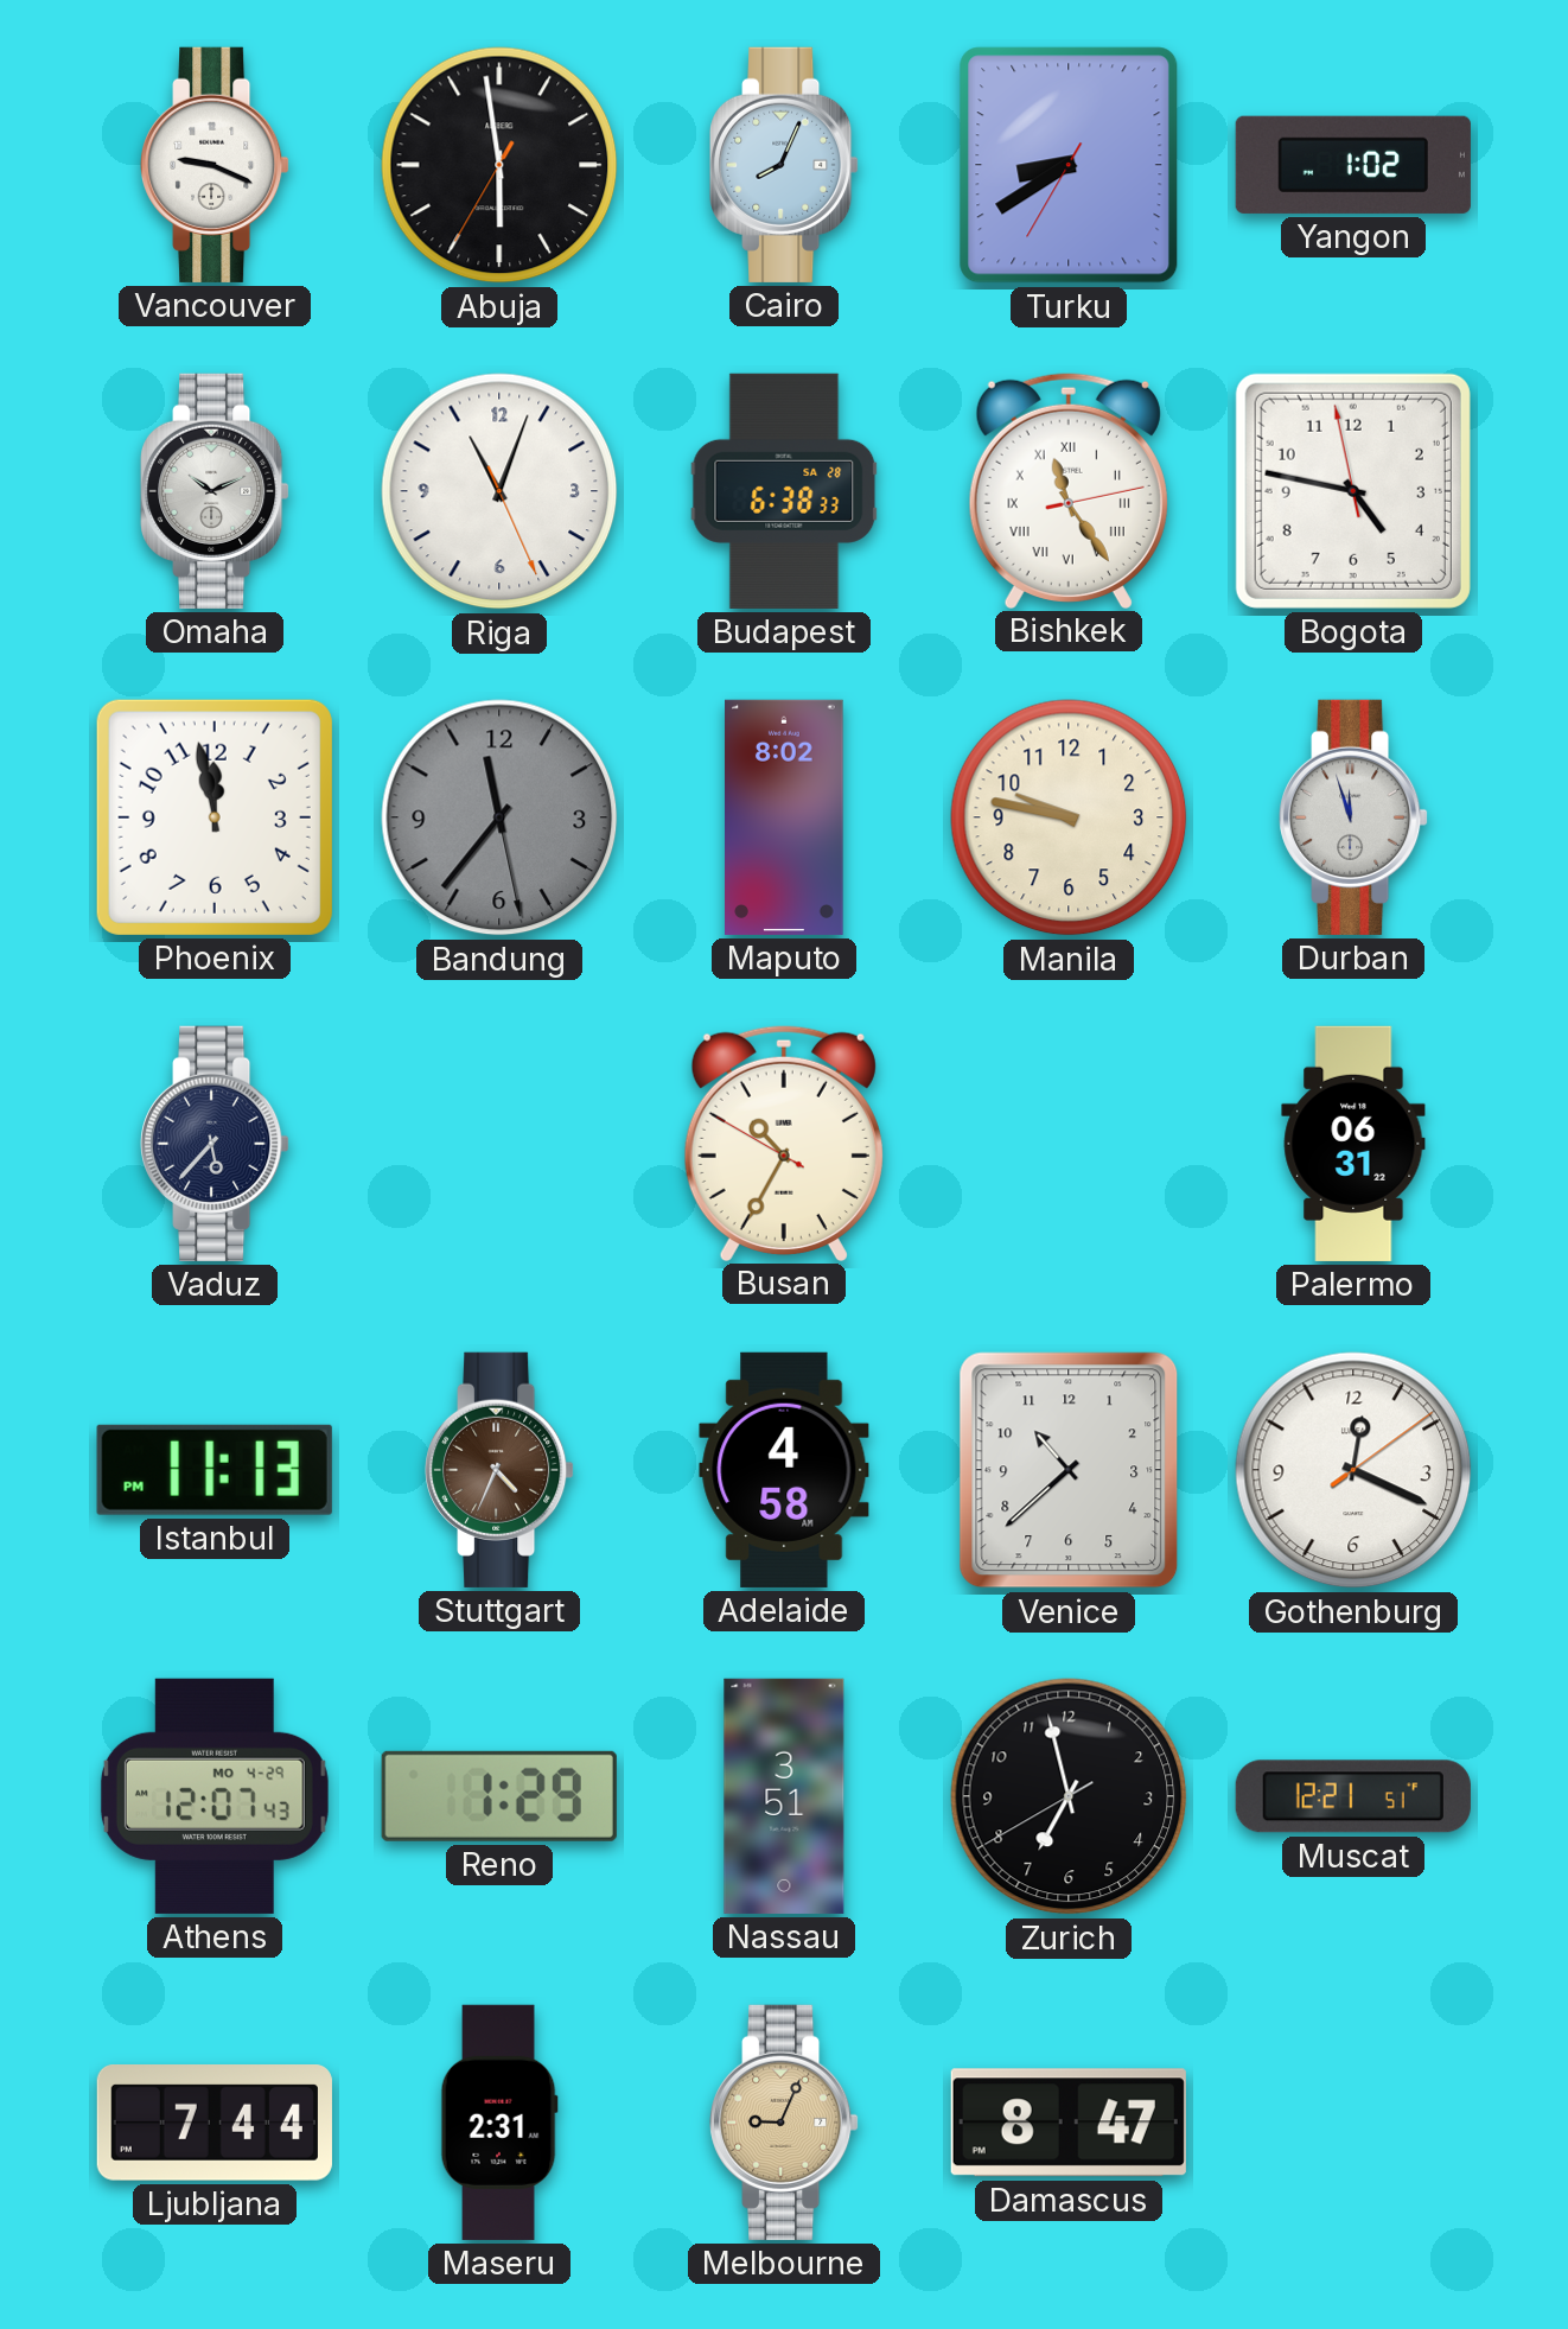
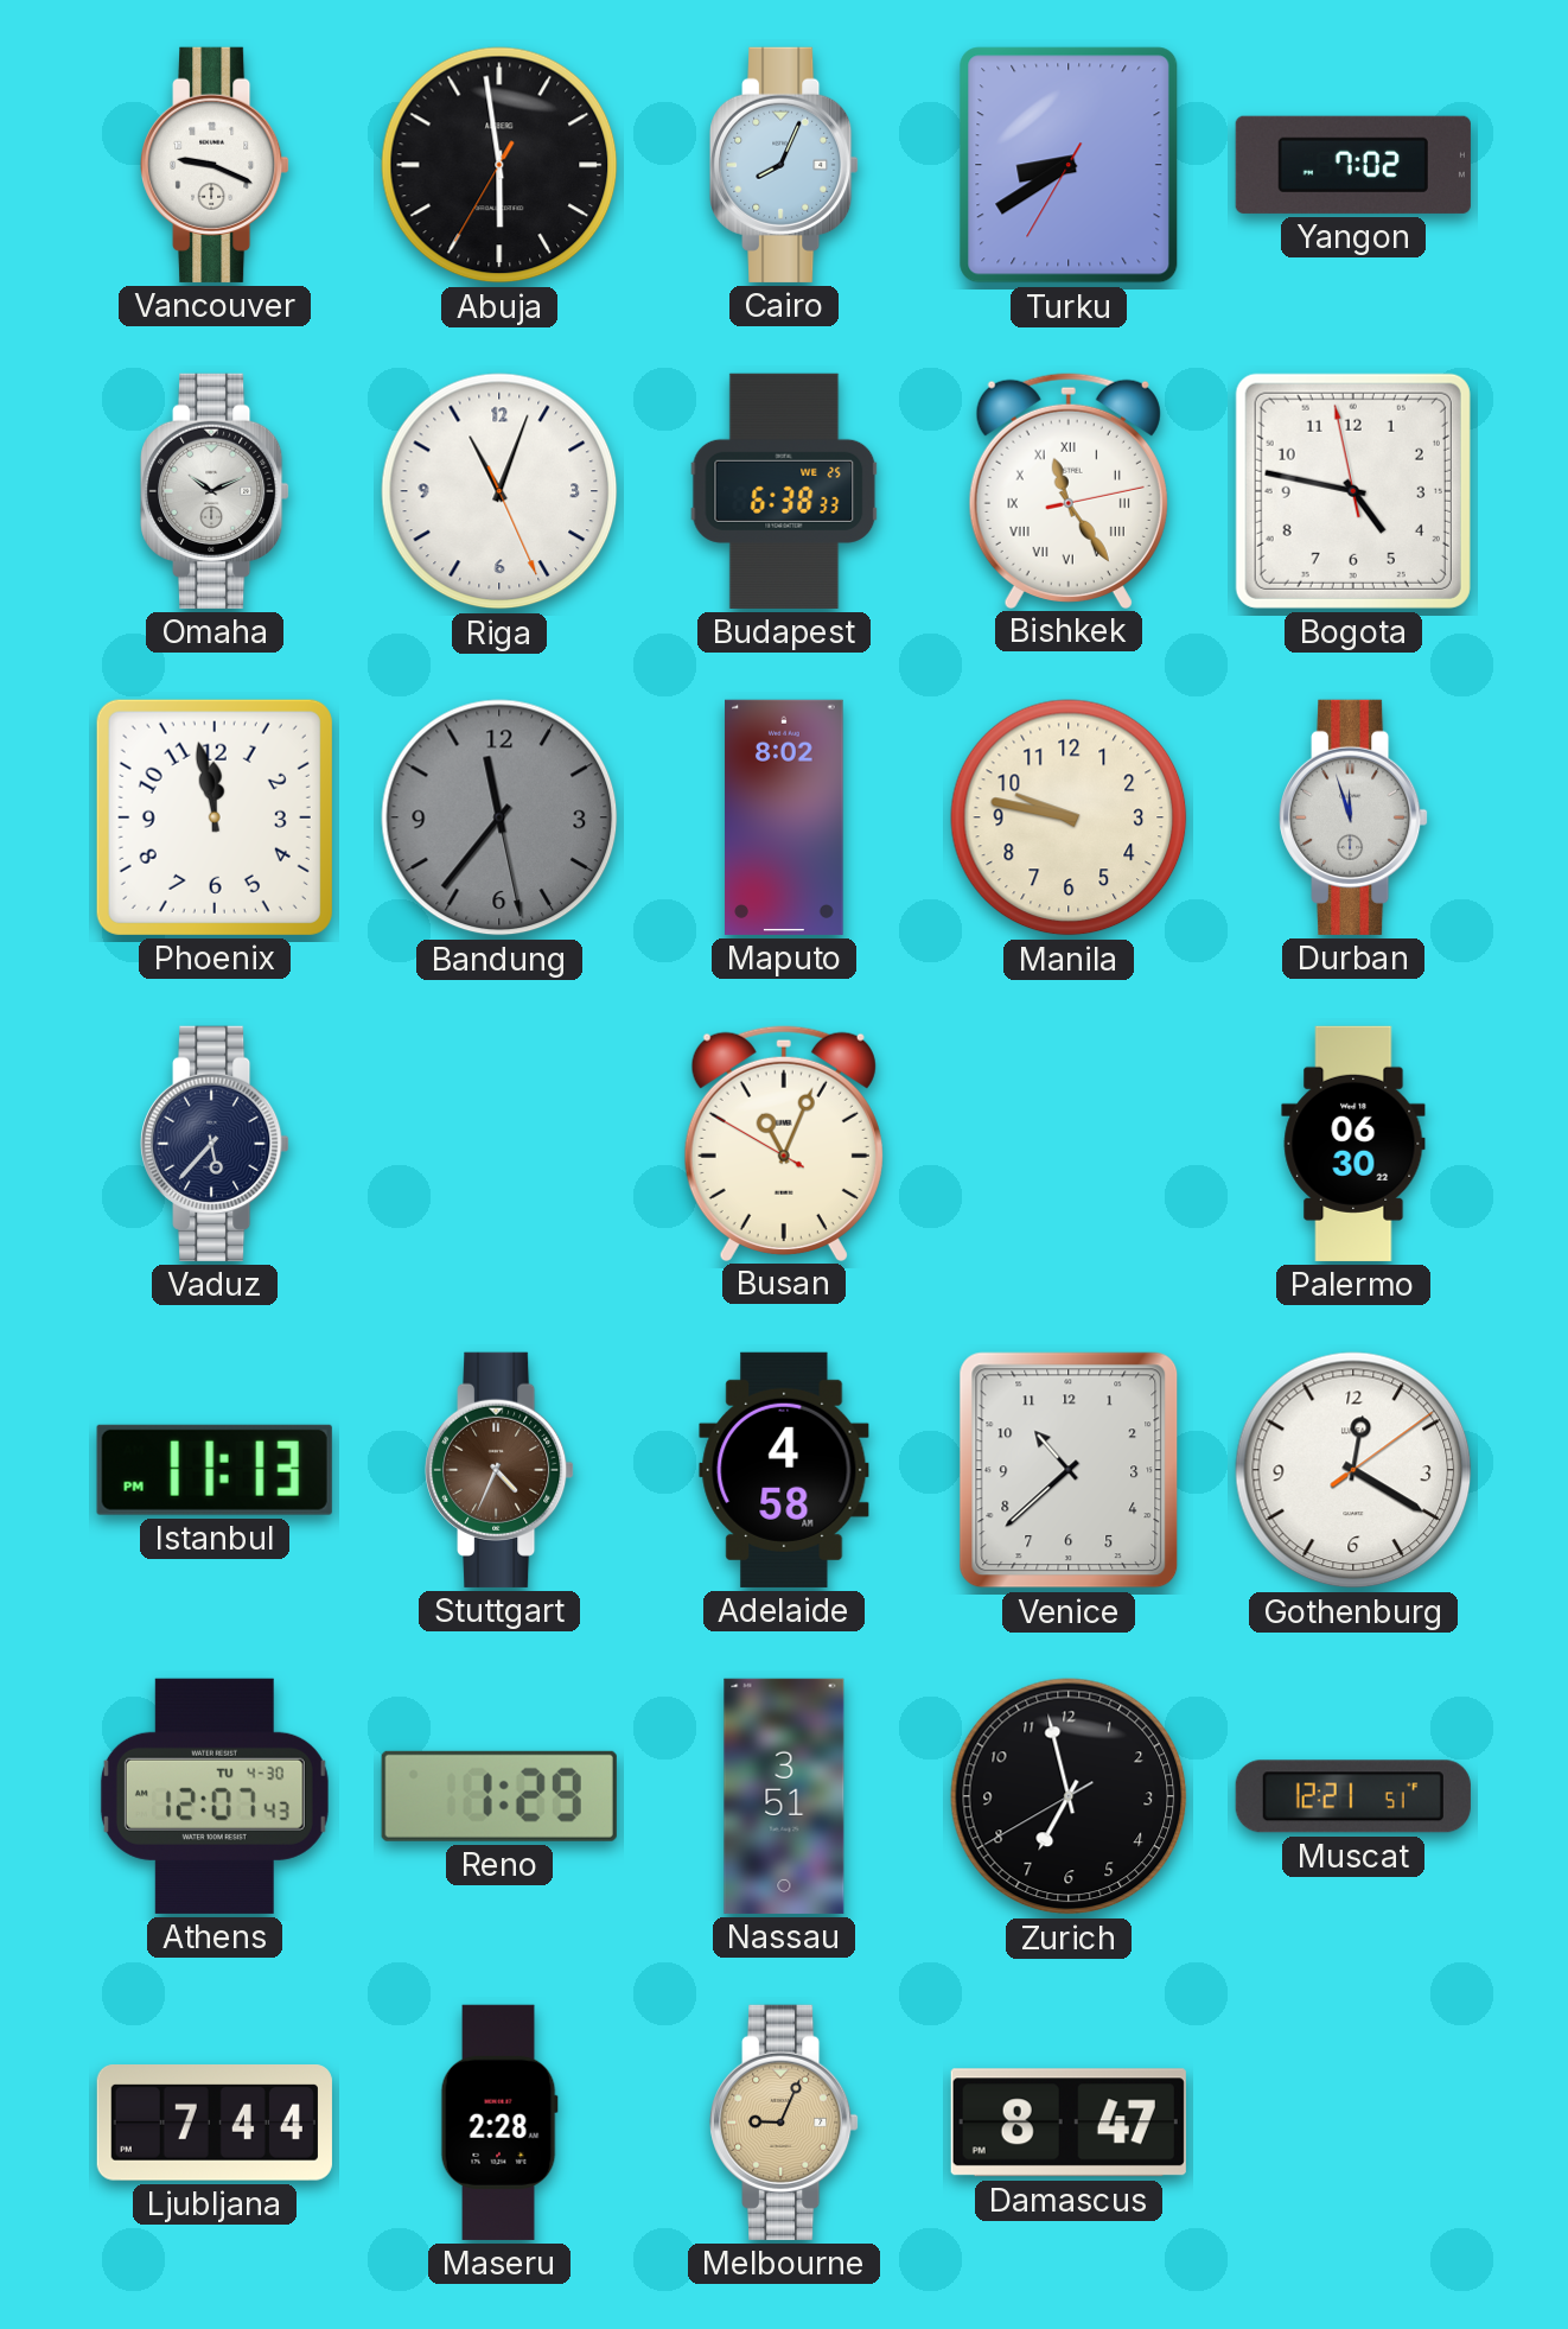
Yangon: 1:02 -> 7:02
Budapest date: SA 28 -> WE 25
Busan: 10:34 -> 11:03
Palermo: 06:31 -> 06:30
Gothenburg: 12:19 -> 12:20
Athens date: MO 4-29 -> TU 4-30
Maseru: 2:31 -> 2:28
